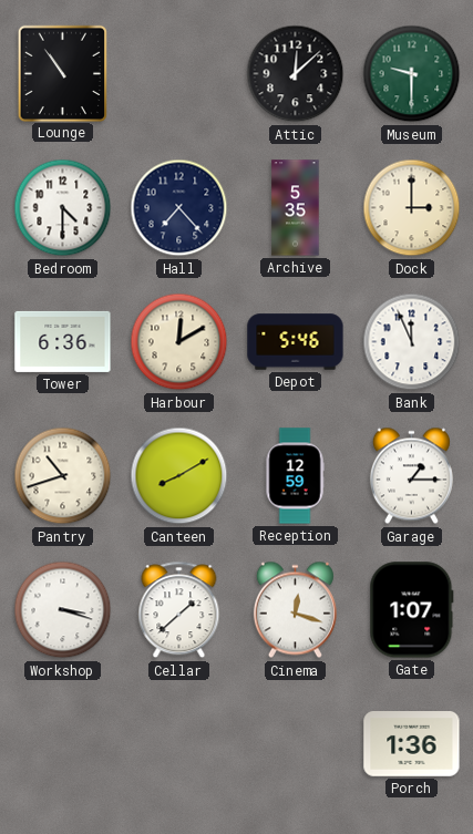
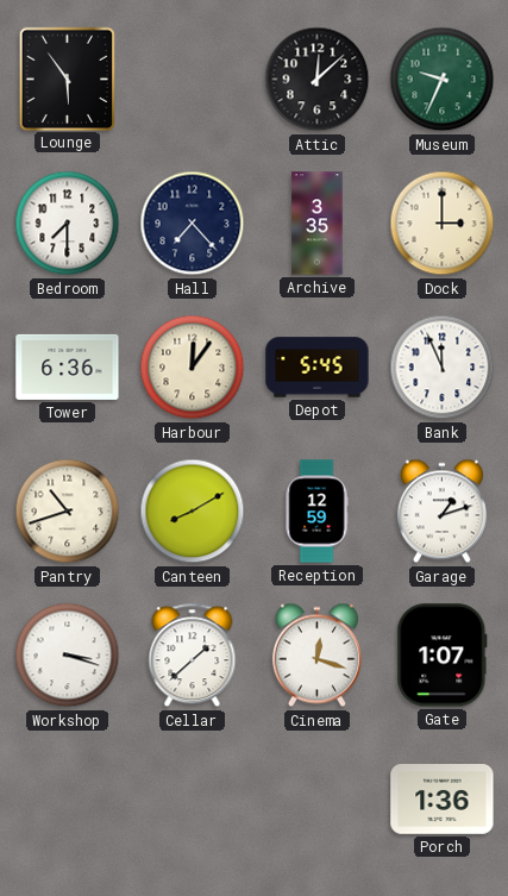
Lounge: 10:54 -> 5:54
Museum: 9:30 -> 9:34
Bedroom: 4:30 -> 7:30
Archive: 5:35 -> 3:35
Harbour: 12:10 -> 12:06
Depot: 5:46 -> 5:45
Garage: 1:15 -> 1:12
